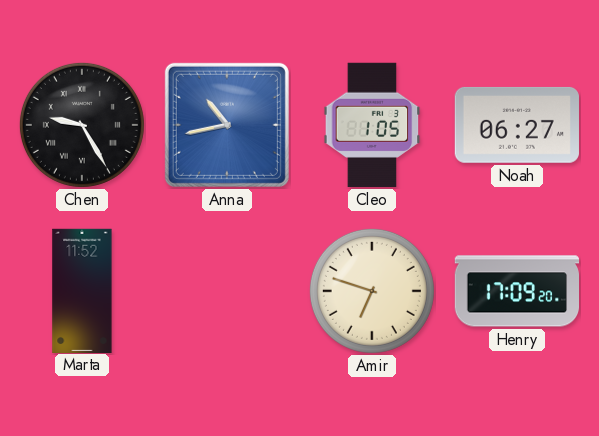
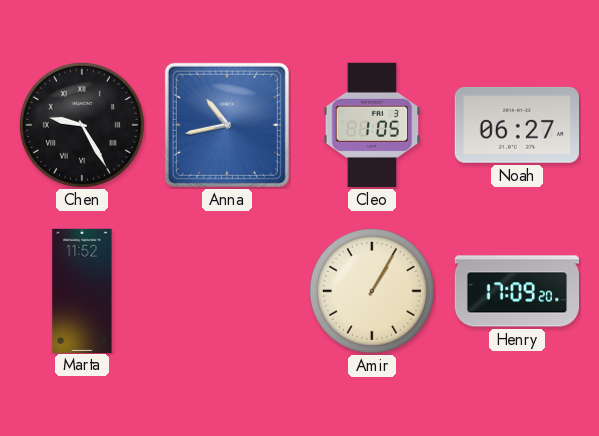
Amir: 6:48 -> 1:05
